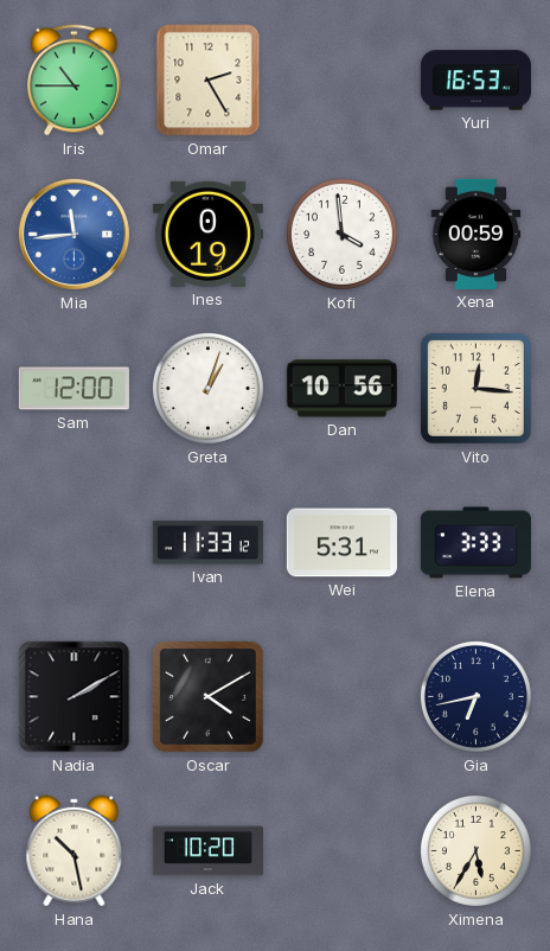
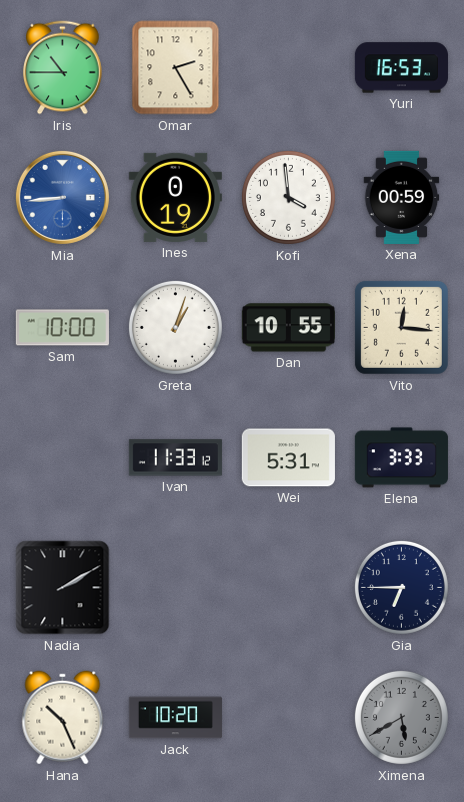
Mia: 11:44 -> 8:44
Sam: 12:00 -> 10:00
Dan: 10:56 -> 10:55
Oscar: 4:10 -> none
Gia: 6:43 -> 6:45
Hana: 10:28 -> 10:26
Ximena: 5:35 -> 5:40
Ximena dial: cream -> grey
